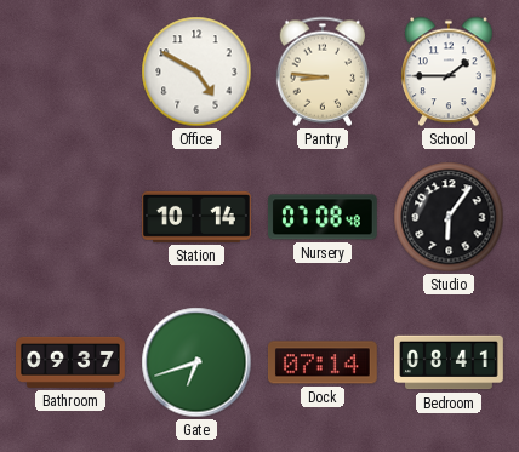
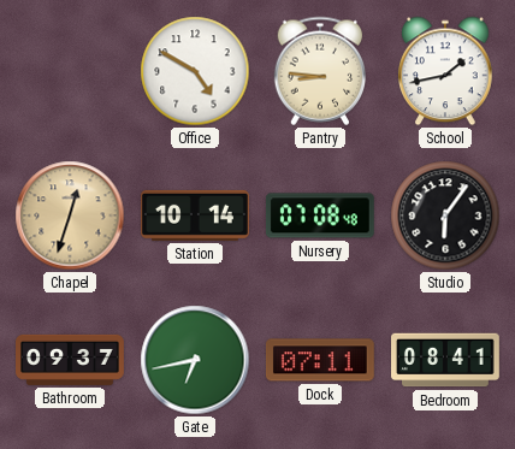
School: 1:45 -> 1:43
Chapel: none -> 12:33
Gate: 6:42 -> 6:43
Dock: 07:14 -> 07:11
